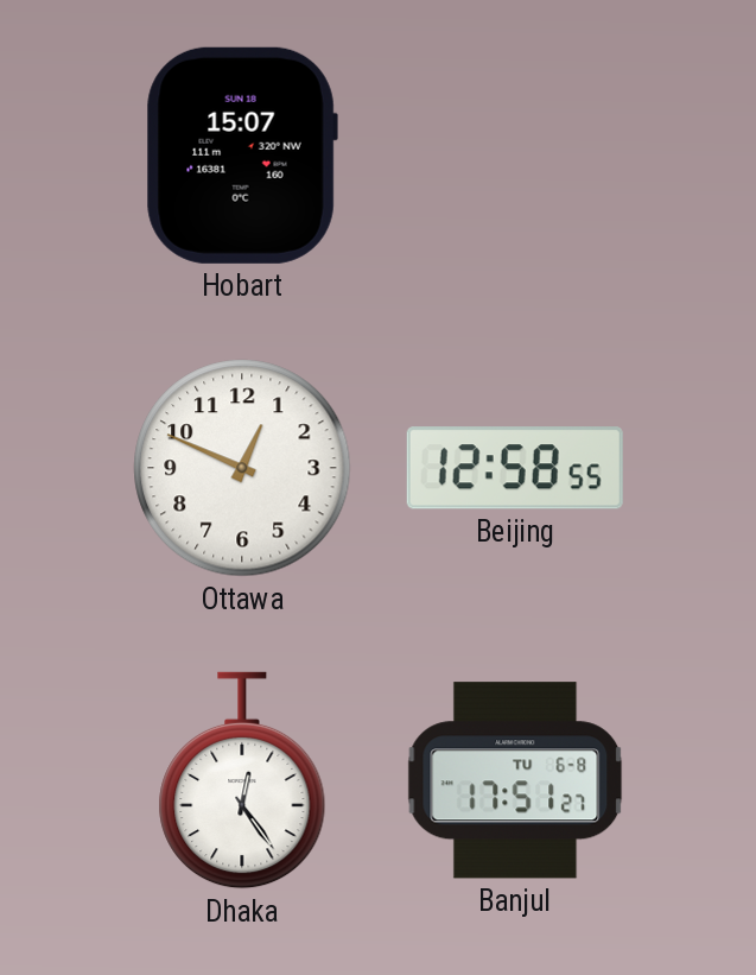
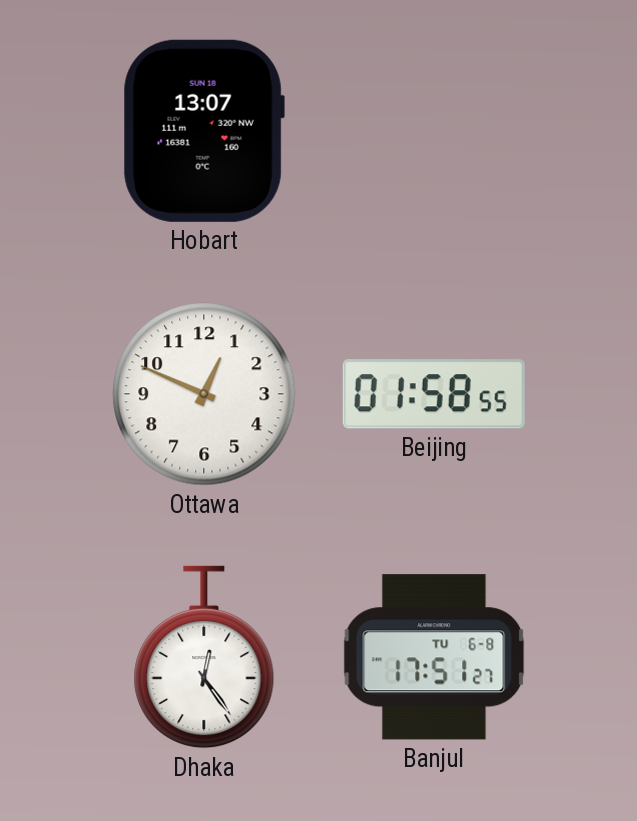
Hobart: 15:07 -> 13:07
Beijing: 12:58 -> 01:58
